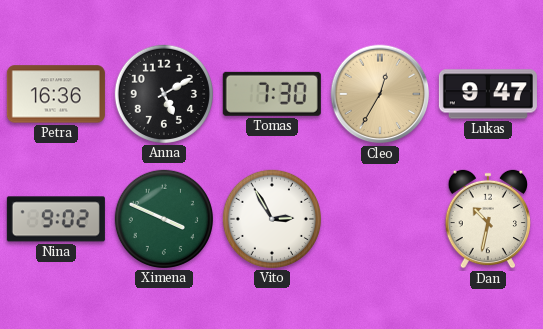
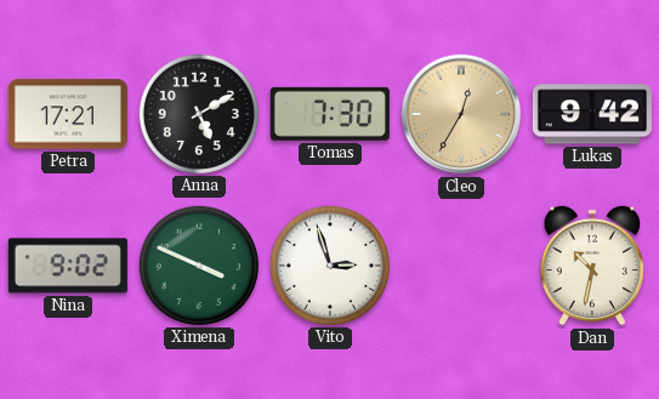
Petra: 16:36 -> 17:21
Lukas: 9:47 -> 9:42
Vito: 2:55 -> 2:57
